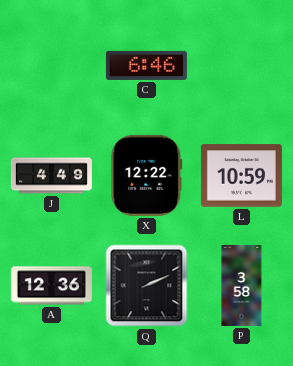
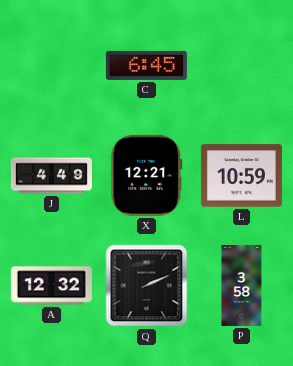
C: 6:46 -> 6:45
X: 12:22 -> 12:21
A: 12:36 -> 12:32
